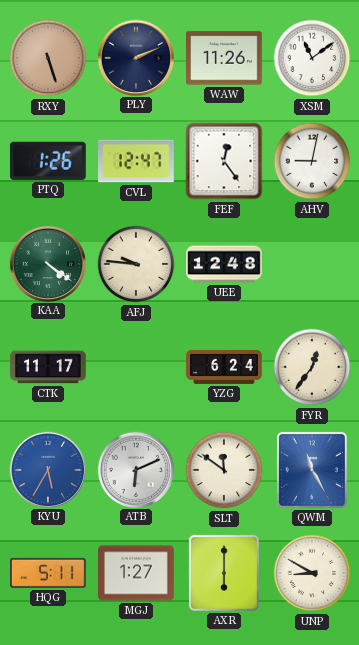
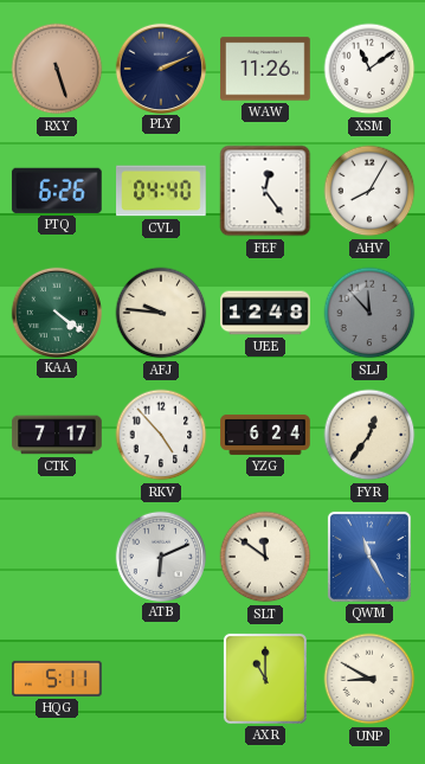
PTQ: 1:26 -> 6:26
CVL: 12:47 -> 04:40
AHV: 9:02 -> 8:05
SLJ: none -> 11:53
CTK: 11:17 -> 7:17
RKV: none -> 4:53
KYU: 5:35 -> none
MGJ: 1:27 -> none
AXR: 6:00 -> 11:00
